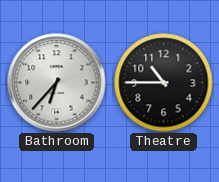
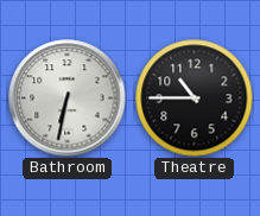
Bathroom: 6:37 -> 6:32
